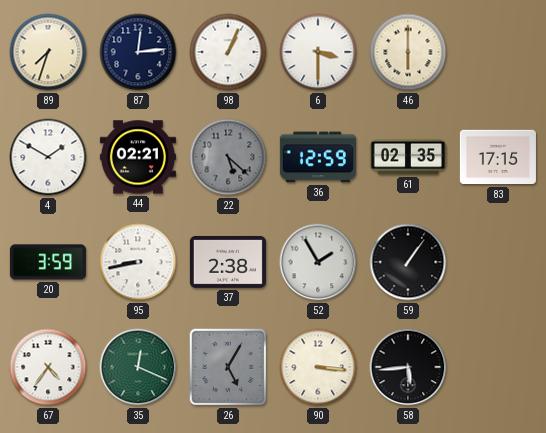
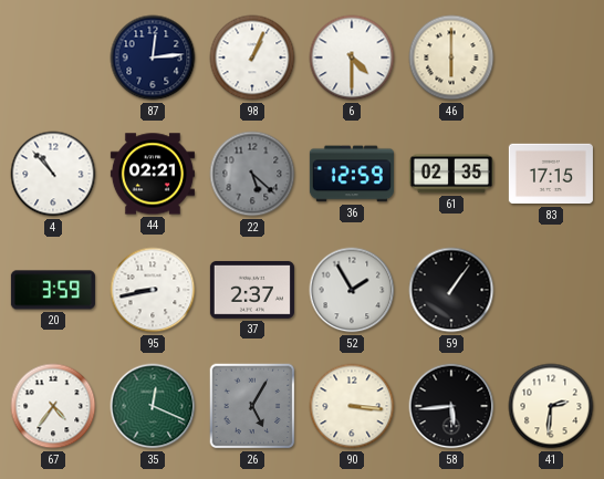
89: 7:33 -> none
6: 3:30 -> 4:30
4: 1:50 -> 10:53
37: 2:38 -> 2:37
41: none -> 2:31
